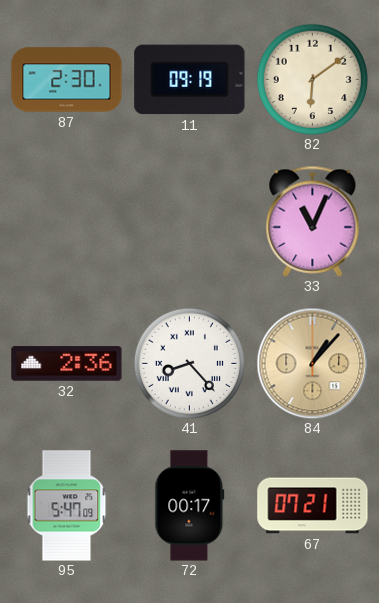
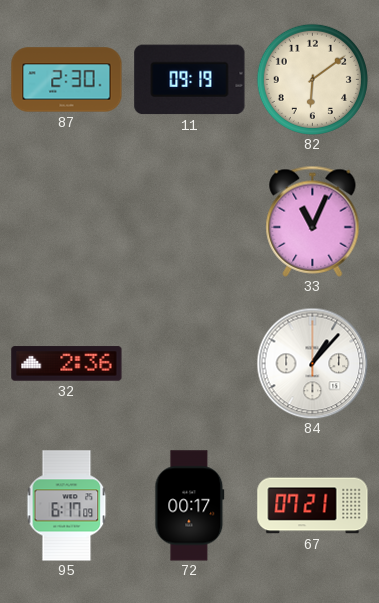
41: 8:23 -> none
84 dial: champagne -> white
95: 5:47 -> 6:17
